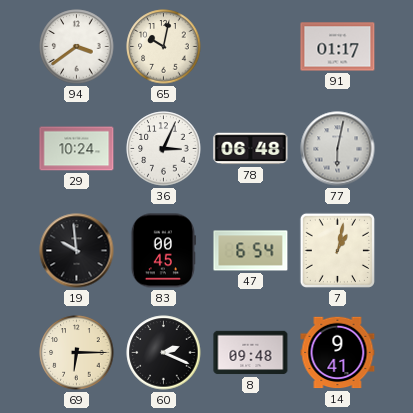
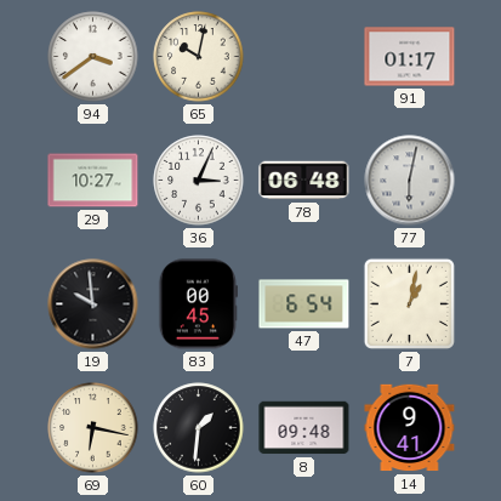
29: 10:24 -> 10:27
69: 6:15 -> 6:17
60: 2:19 -> 1:31
